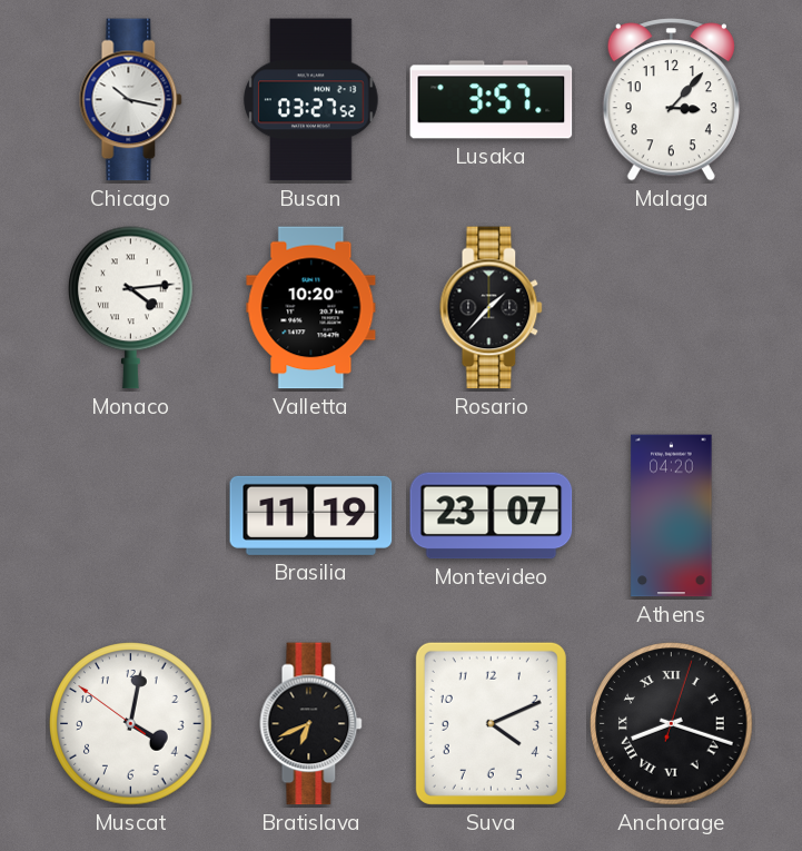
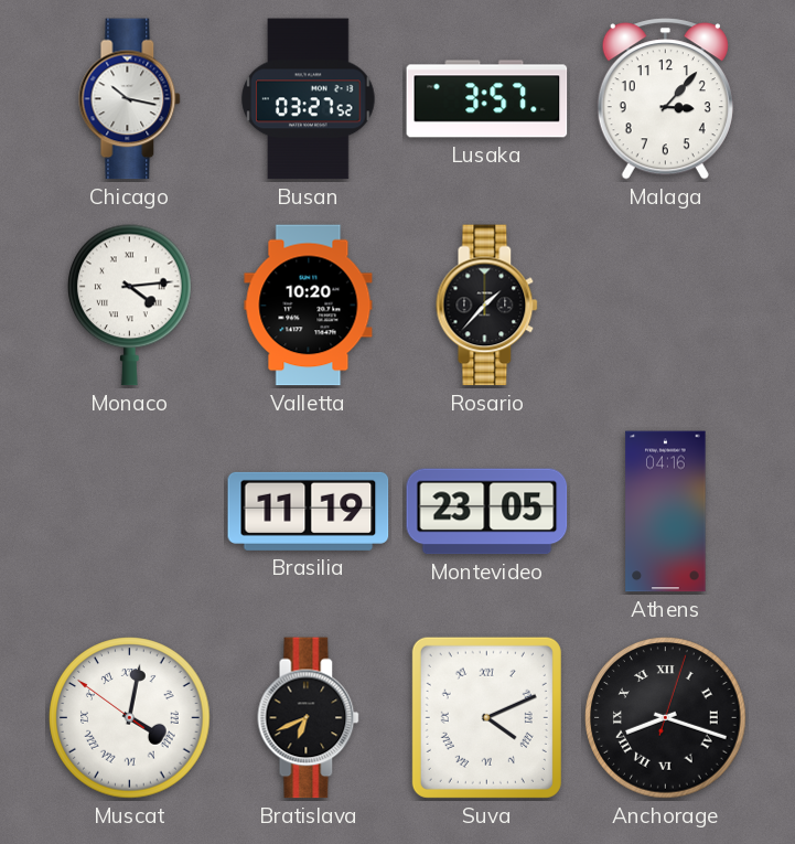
Montevideo: 23:07 -> 23:05
Athens: 04:20 -> 04:16
Muscat numerals: Arabic -> Roman
Suva numerals: Arabic -> Roman
